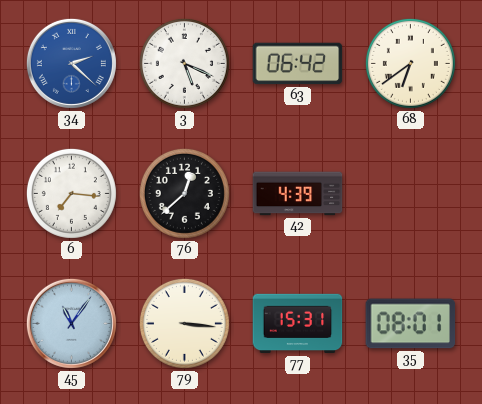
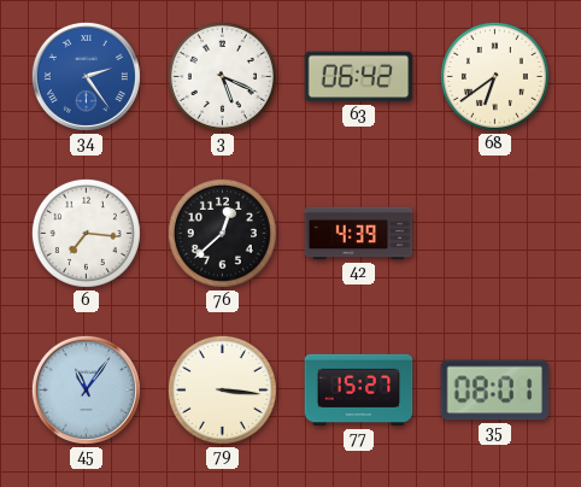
34: 2:22 -> 2:24
77: 15:31 -> 15:27
